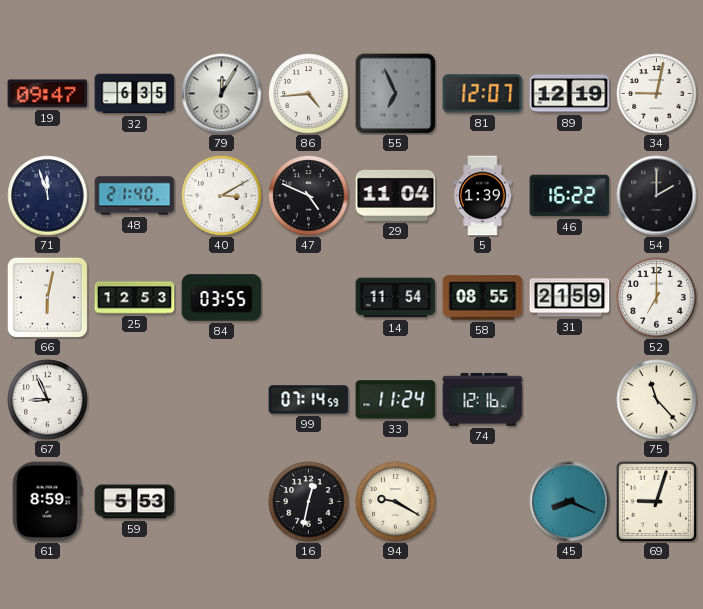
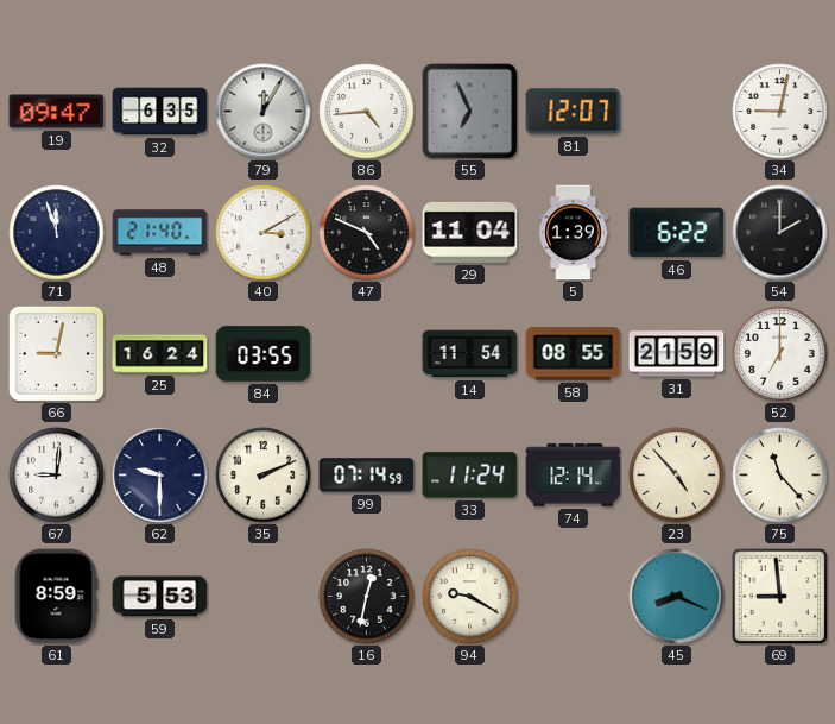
89: 12:19 -> none
46: 16:22 -> 6:22
66: 6:02 -> 9:02
25: 12:53 -> 16:24
67: 8:56 -> 9:01
62: none -> 9:30
35: none -> 2:11
74: 12:16 -> 12:14
23: none -> 4:53
69: 9:03 -> 8:59
